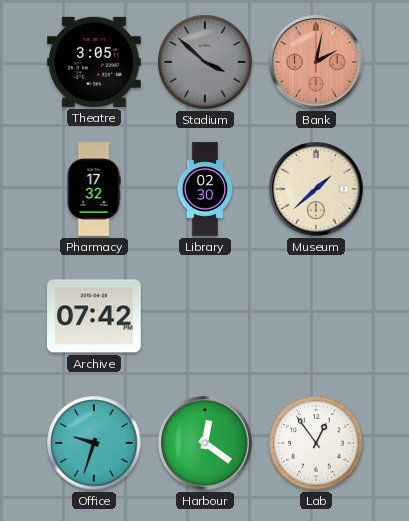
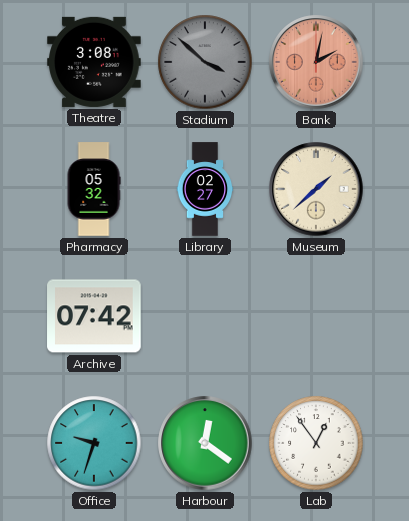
Theatre: 3:05 -> 3:08
Pharmacy: 17:32 -> 05:32
Library: 02:30 -> 02:27
